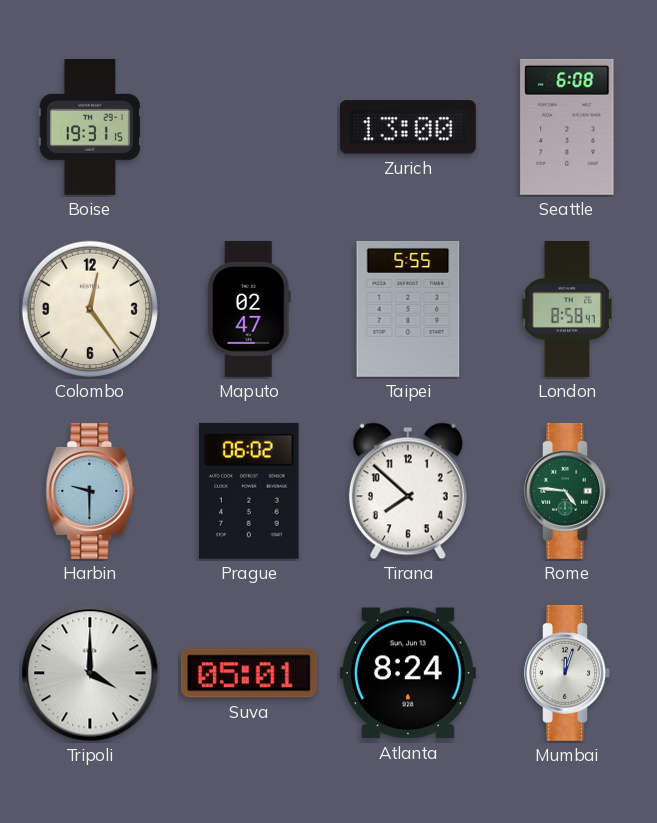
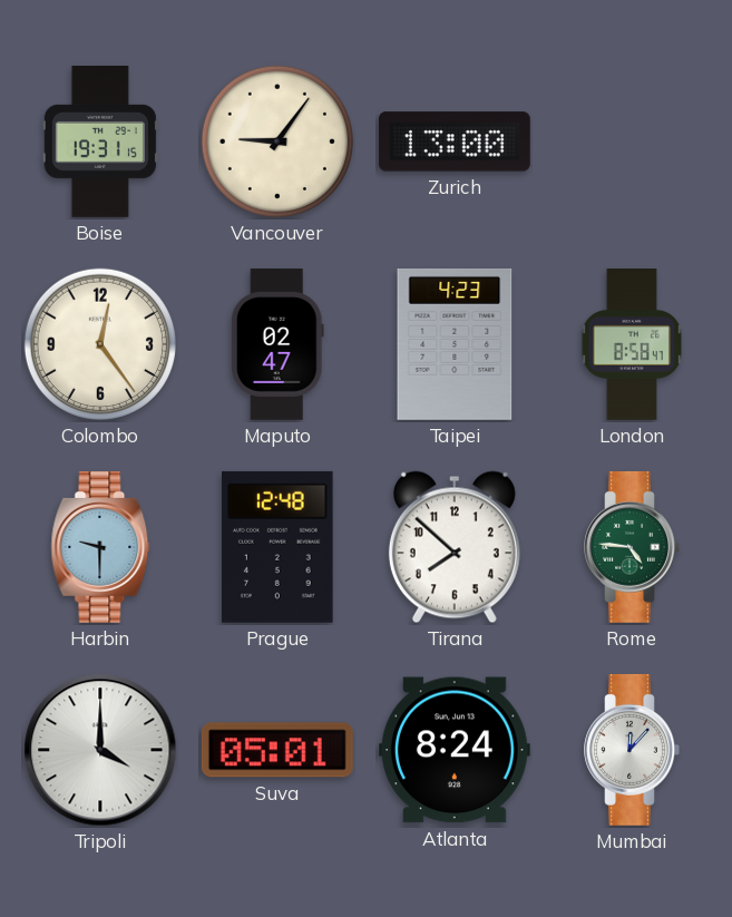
Vancouver: none -> 9:06
Seattle: 6:08 -> none
Taipei: 5:55 -> 4:23
Prague: 06:02 -> 12:48
Mumbai: 12:03 -> 12:07
